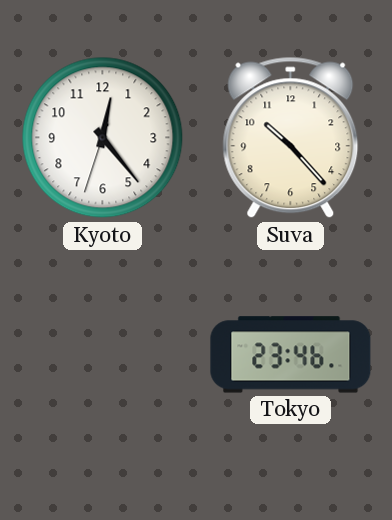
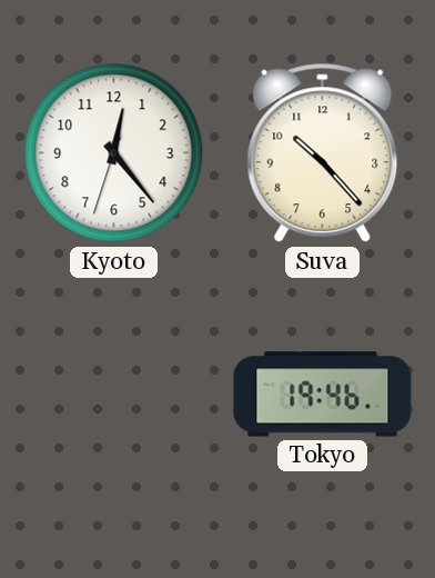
Tokyo: 23:46 -> 19:46
